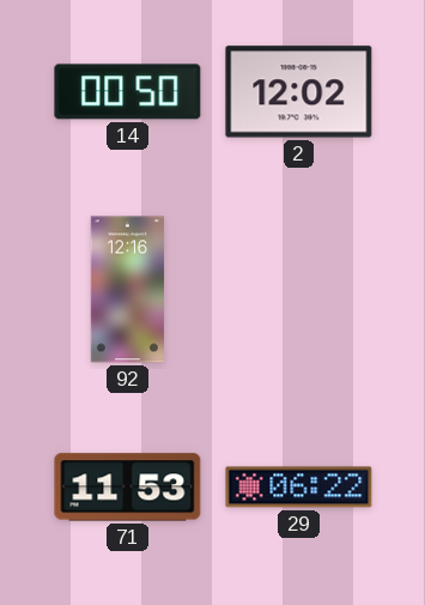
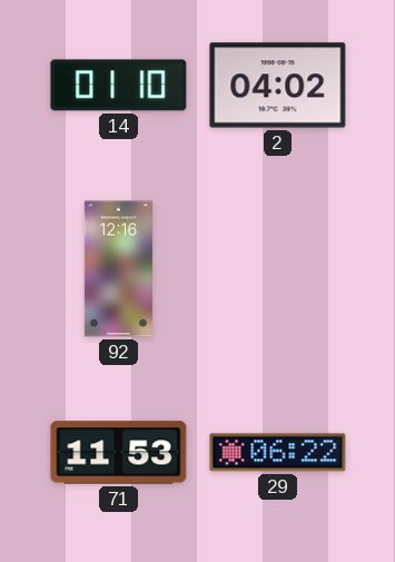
14: 00:50 -> 01:10
2: 12:02 -> 04:02
